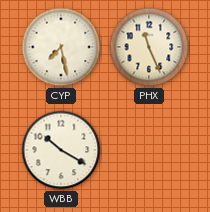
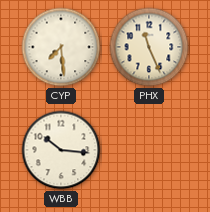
CYP: 7:28 -> 7:29
WBB: 10:20 -> 10:16
